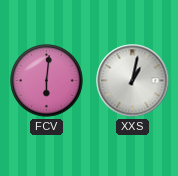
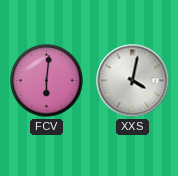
XXS: 1:02 -> 4:02
